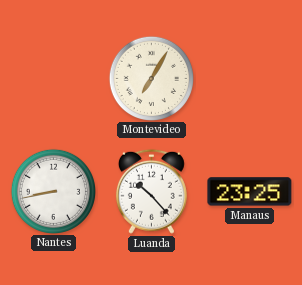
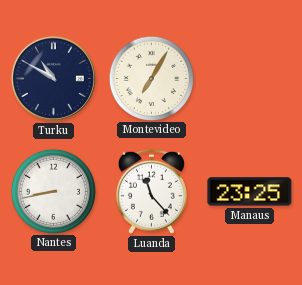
Turku: none -> 10:50
Luanda: 10:23 -> 11:23
